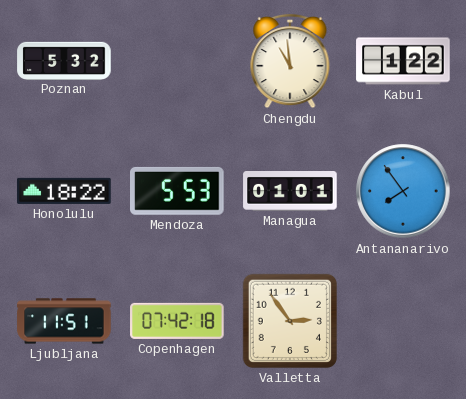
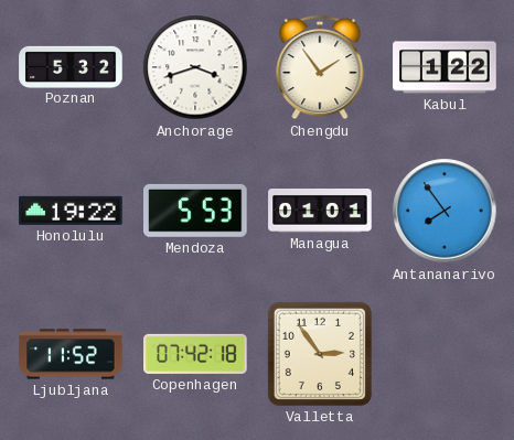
Anchorage: none -> 3:42
Chengdu: 10:59 -> 1:54
Honolulu: 18:22 -> 19:22
Ljubljana: 11:51 -> 11:52
